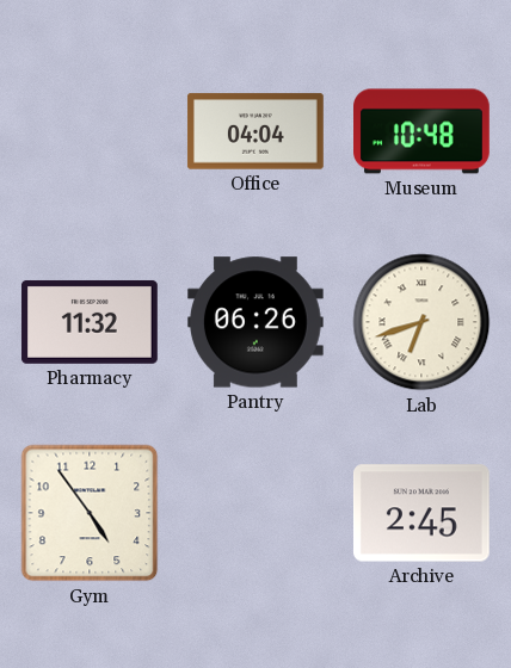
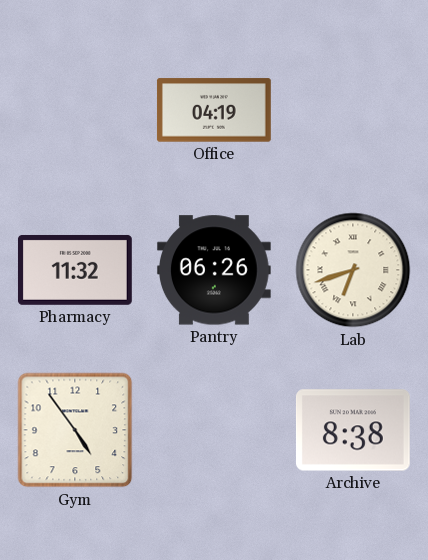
Office: 04:04 -> 04:19
Museum: 10:48 -> none
Archive: 2:45 -> 8:38
